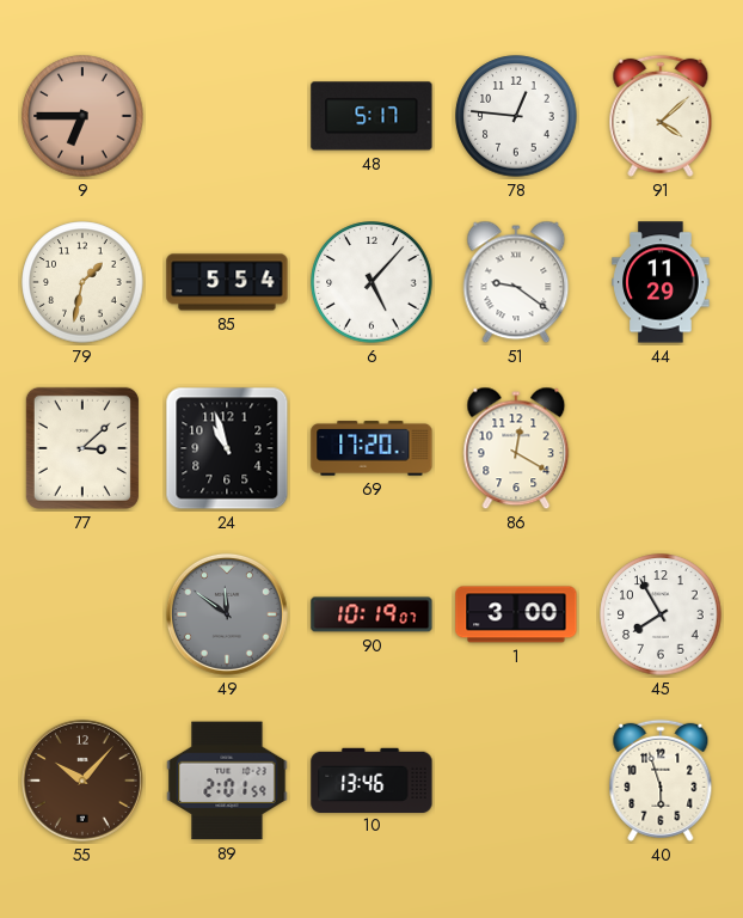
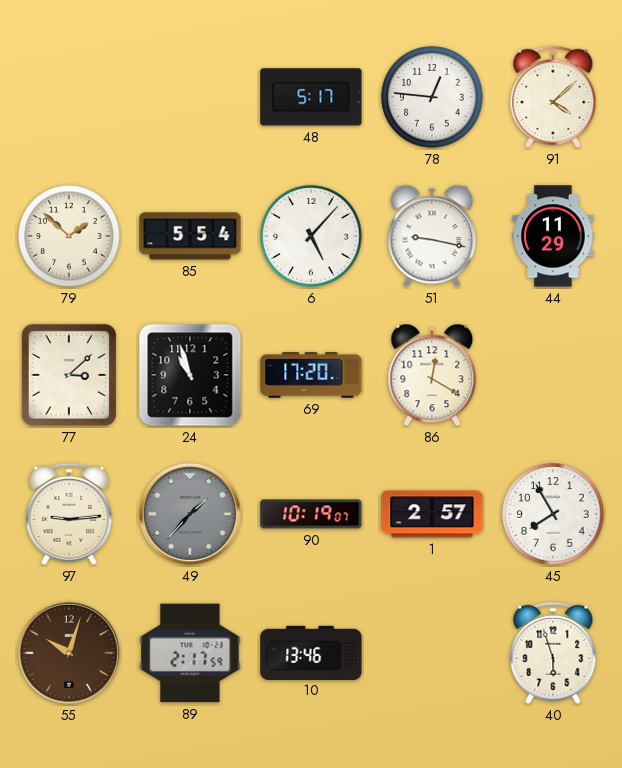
9: 6:45 -> none
79: 1:32 -> 1:52
51: 9:21 -> 9:17
97: none -> 9:14
49: 11:51 -> 1:37
1: 3:00 -> 2:57
55: 10:07 -> 10:03
89: 2:01 -> 2:17
